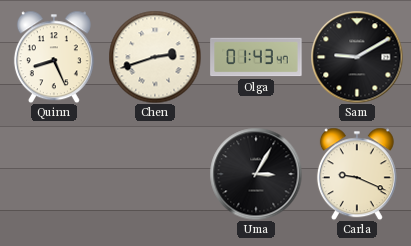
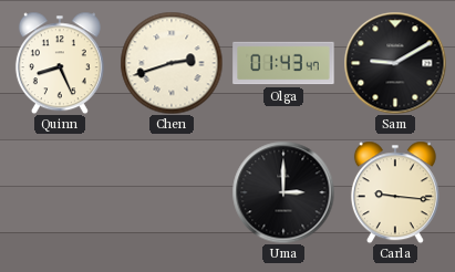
Uma: 3:05 -> 3:00
Carla: 9:19 -> 9:16
